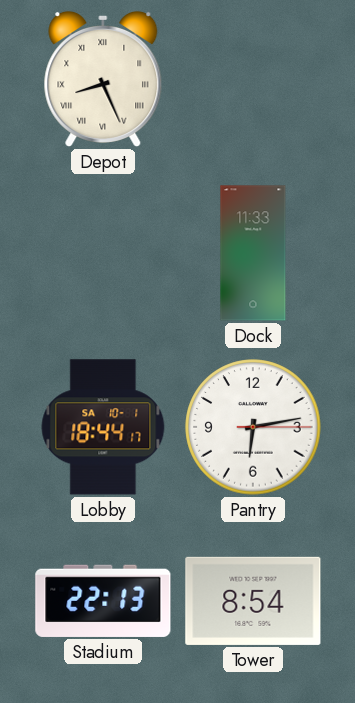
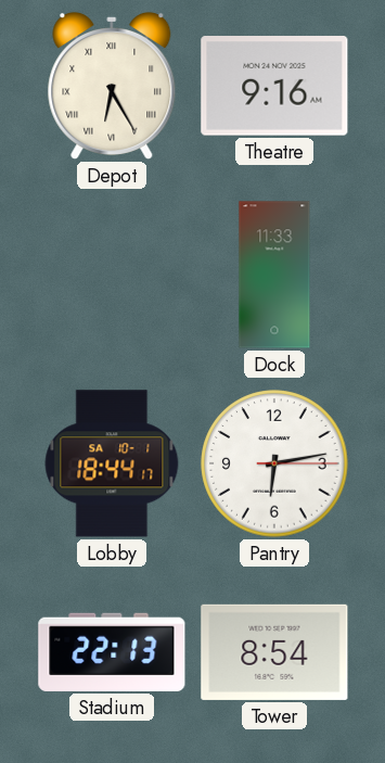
Depot: 8:26 -> 6:25
Theatre: none -> 9:16
